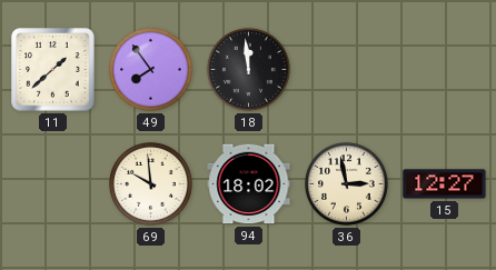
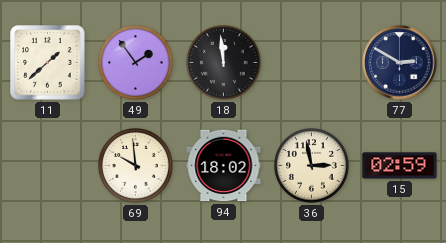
49: 7:54 -> 1:54
77: none -> 2:50
15: 12:27 -> 02:59
